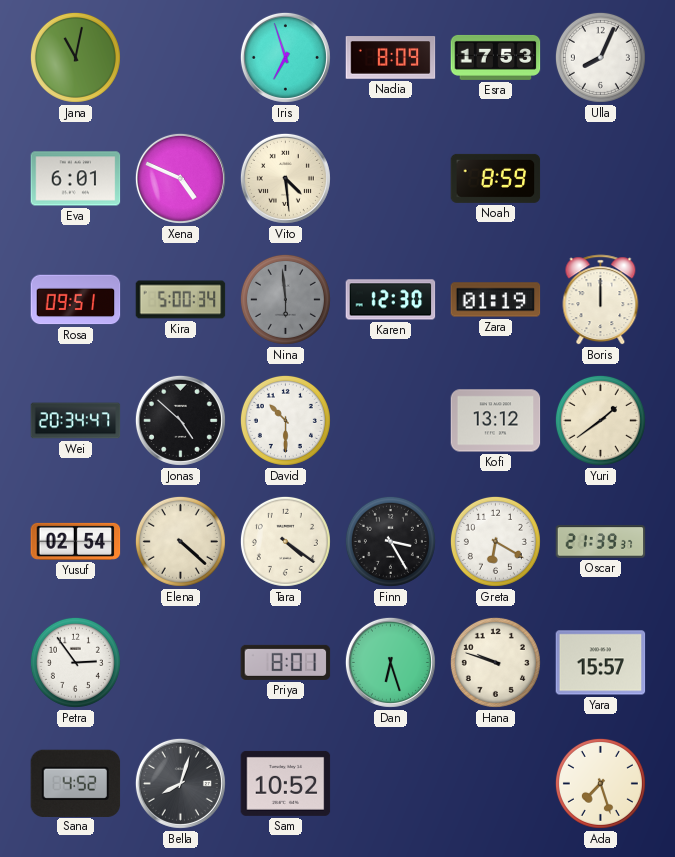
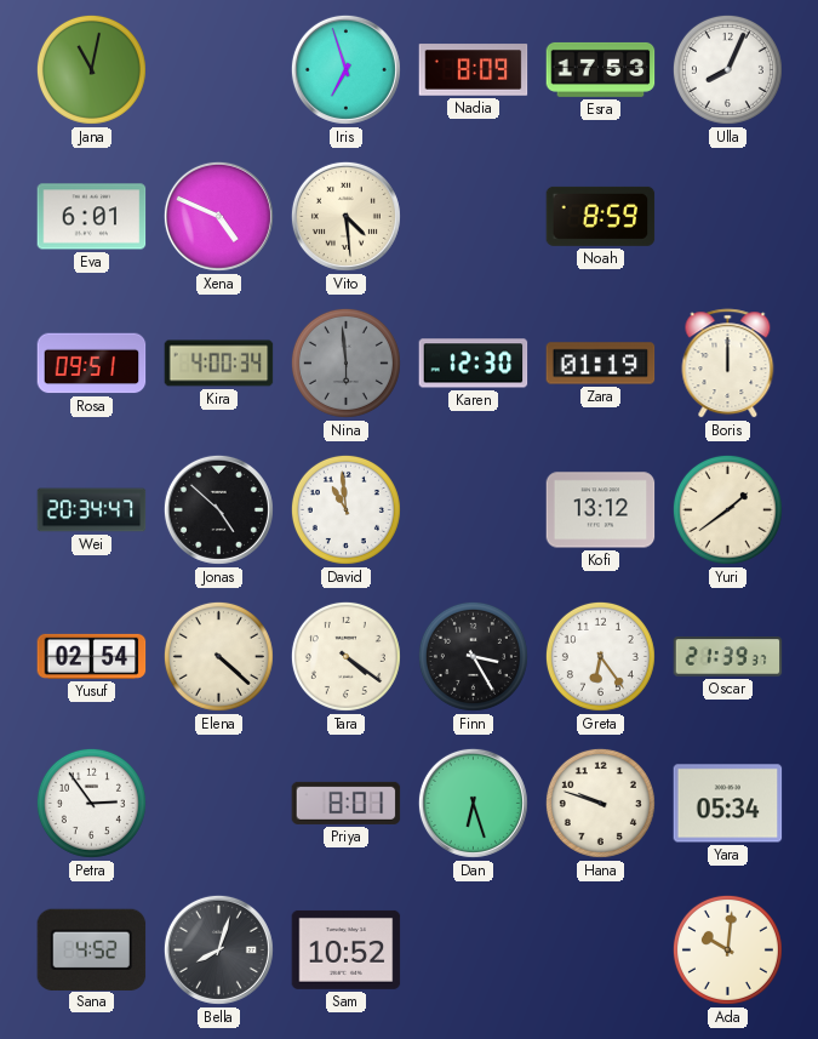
Kira: 5:00 -> 4:00
David: 10:30 -> 10:59
Greta: 6:20 -> 6:24
Yara: 15:57 -> 05:34
Ada: 7:27 -> 10:01
